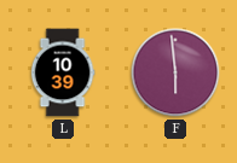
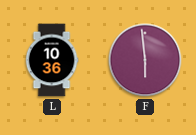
L: 10:39 -> 10:36
